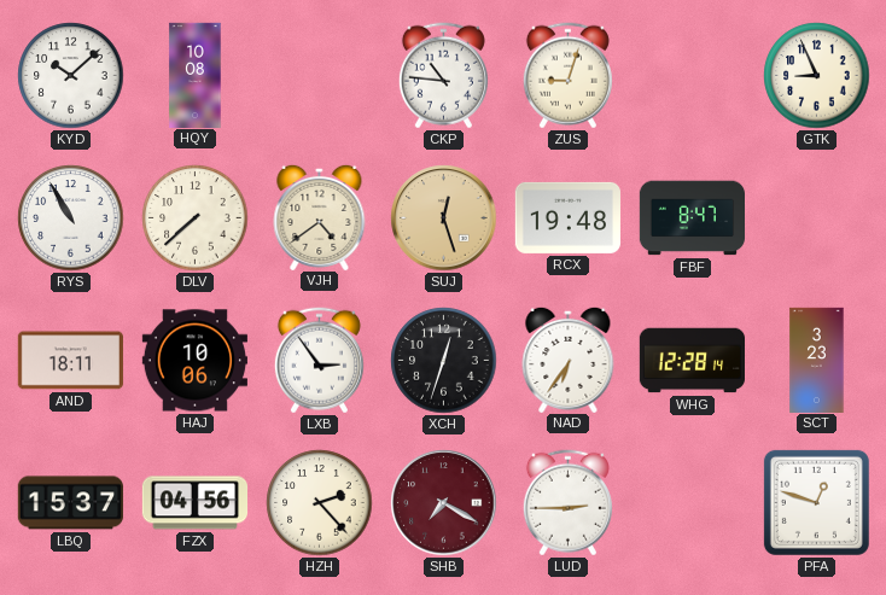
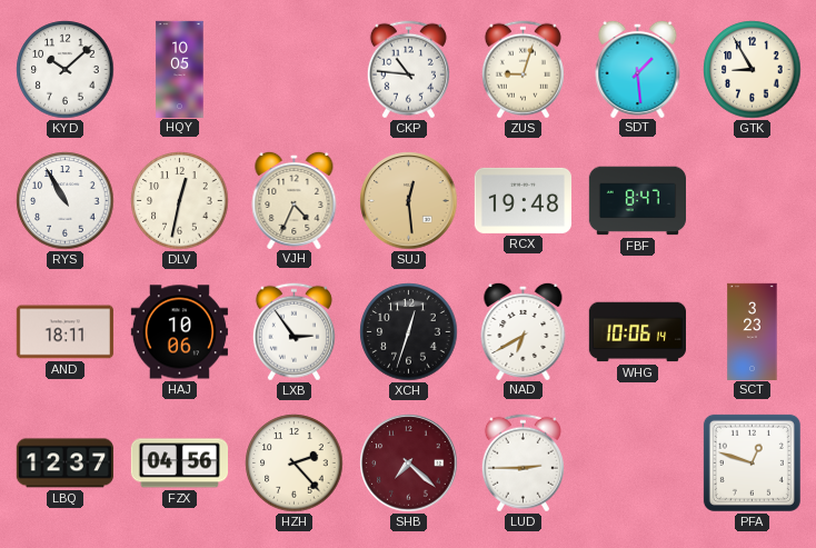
HQY: 10:08 -> 10:05
SDT: none -> 1:29
GTK: 8:56 -> 8:55
DLV: 7:38 -> 12:32
VJH: 4:39 -> 4:34
SUJ: 12:27 -> 12:29
NAD: 6:36 -> 6:40
WHG: 12:28 -> 10:06
LBQ: 15:37 -> 12:37
SHB: 7:20 -> 7:22
